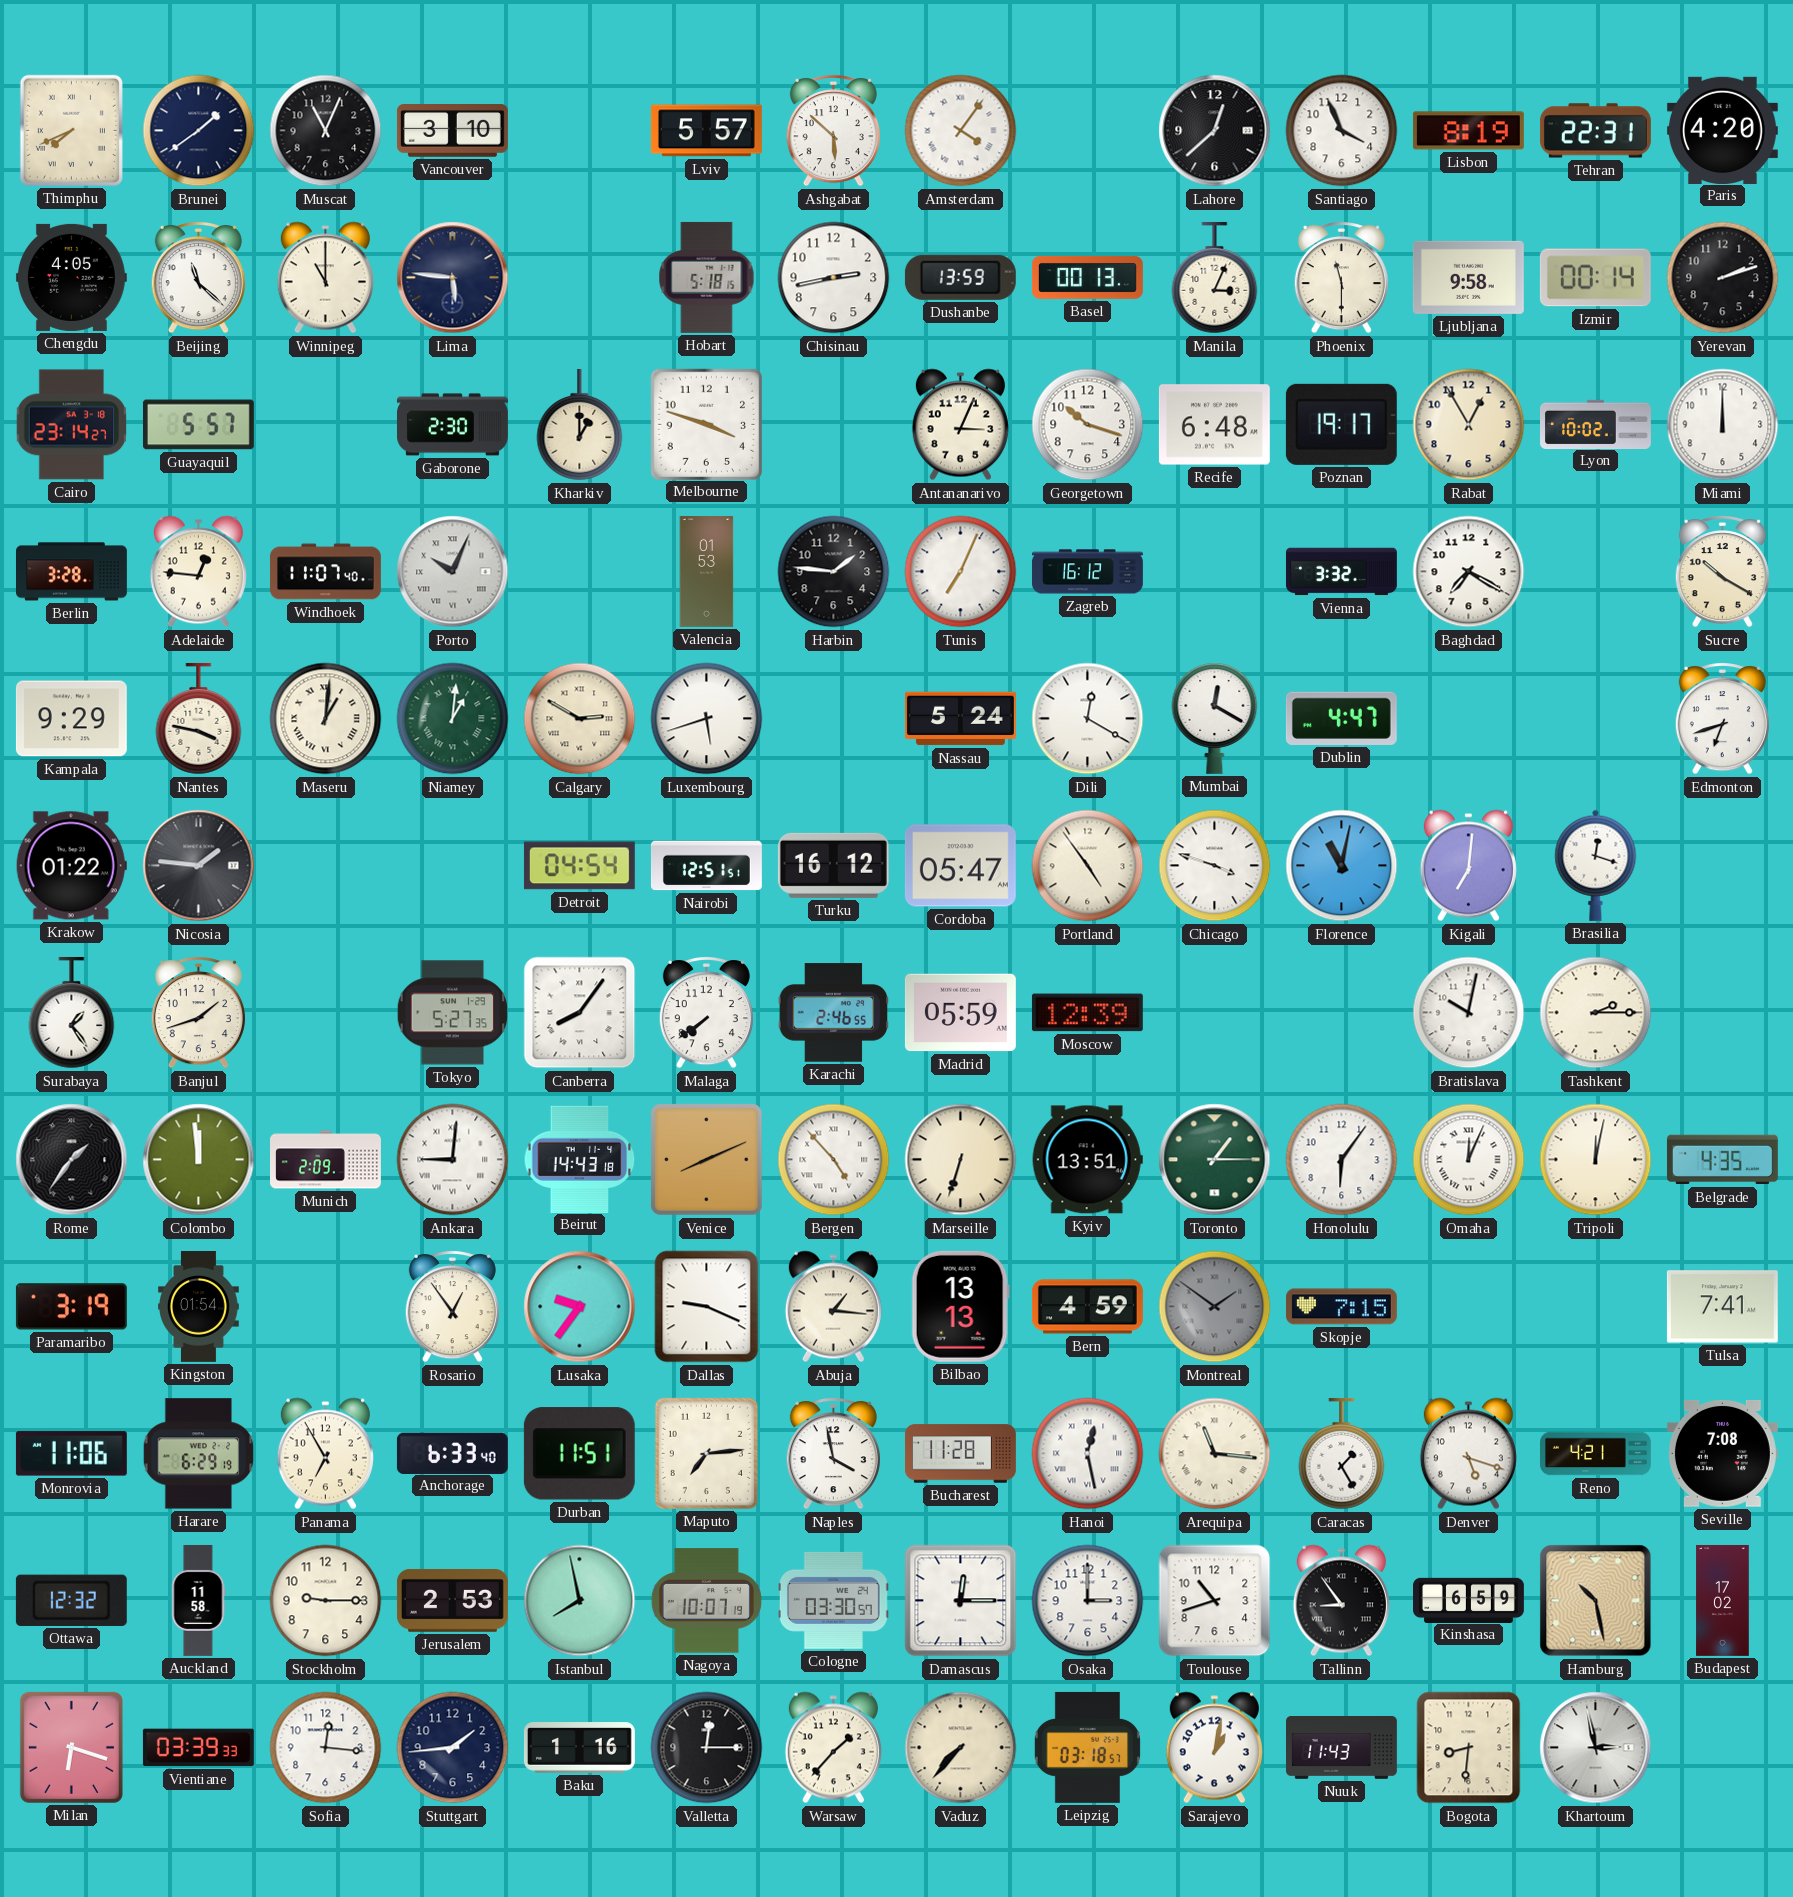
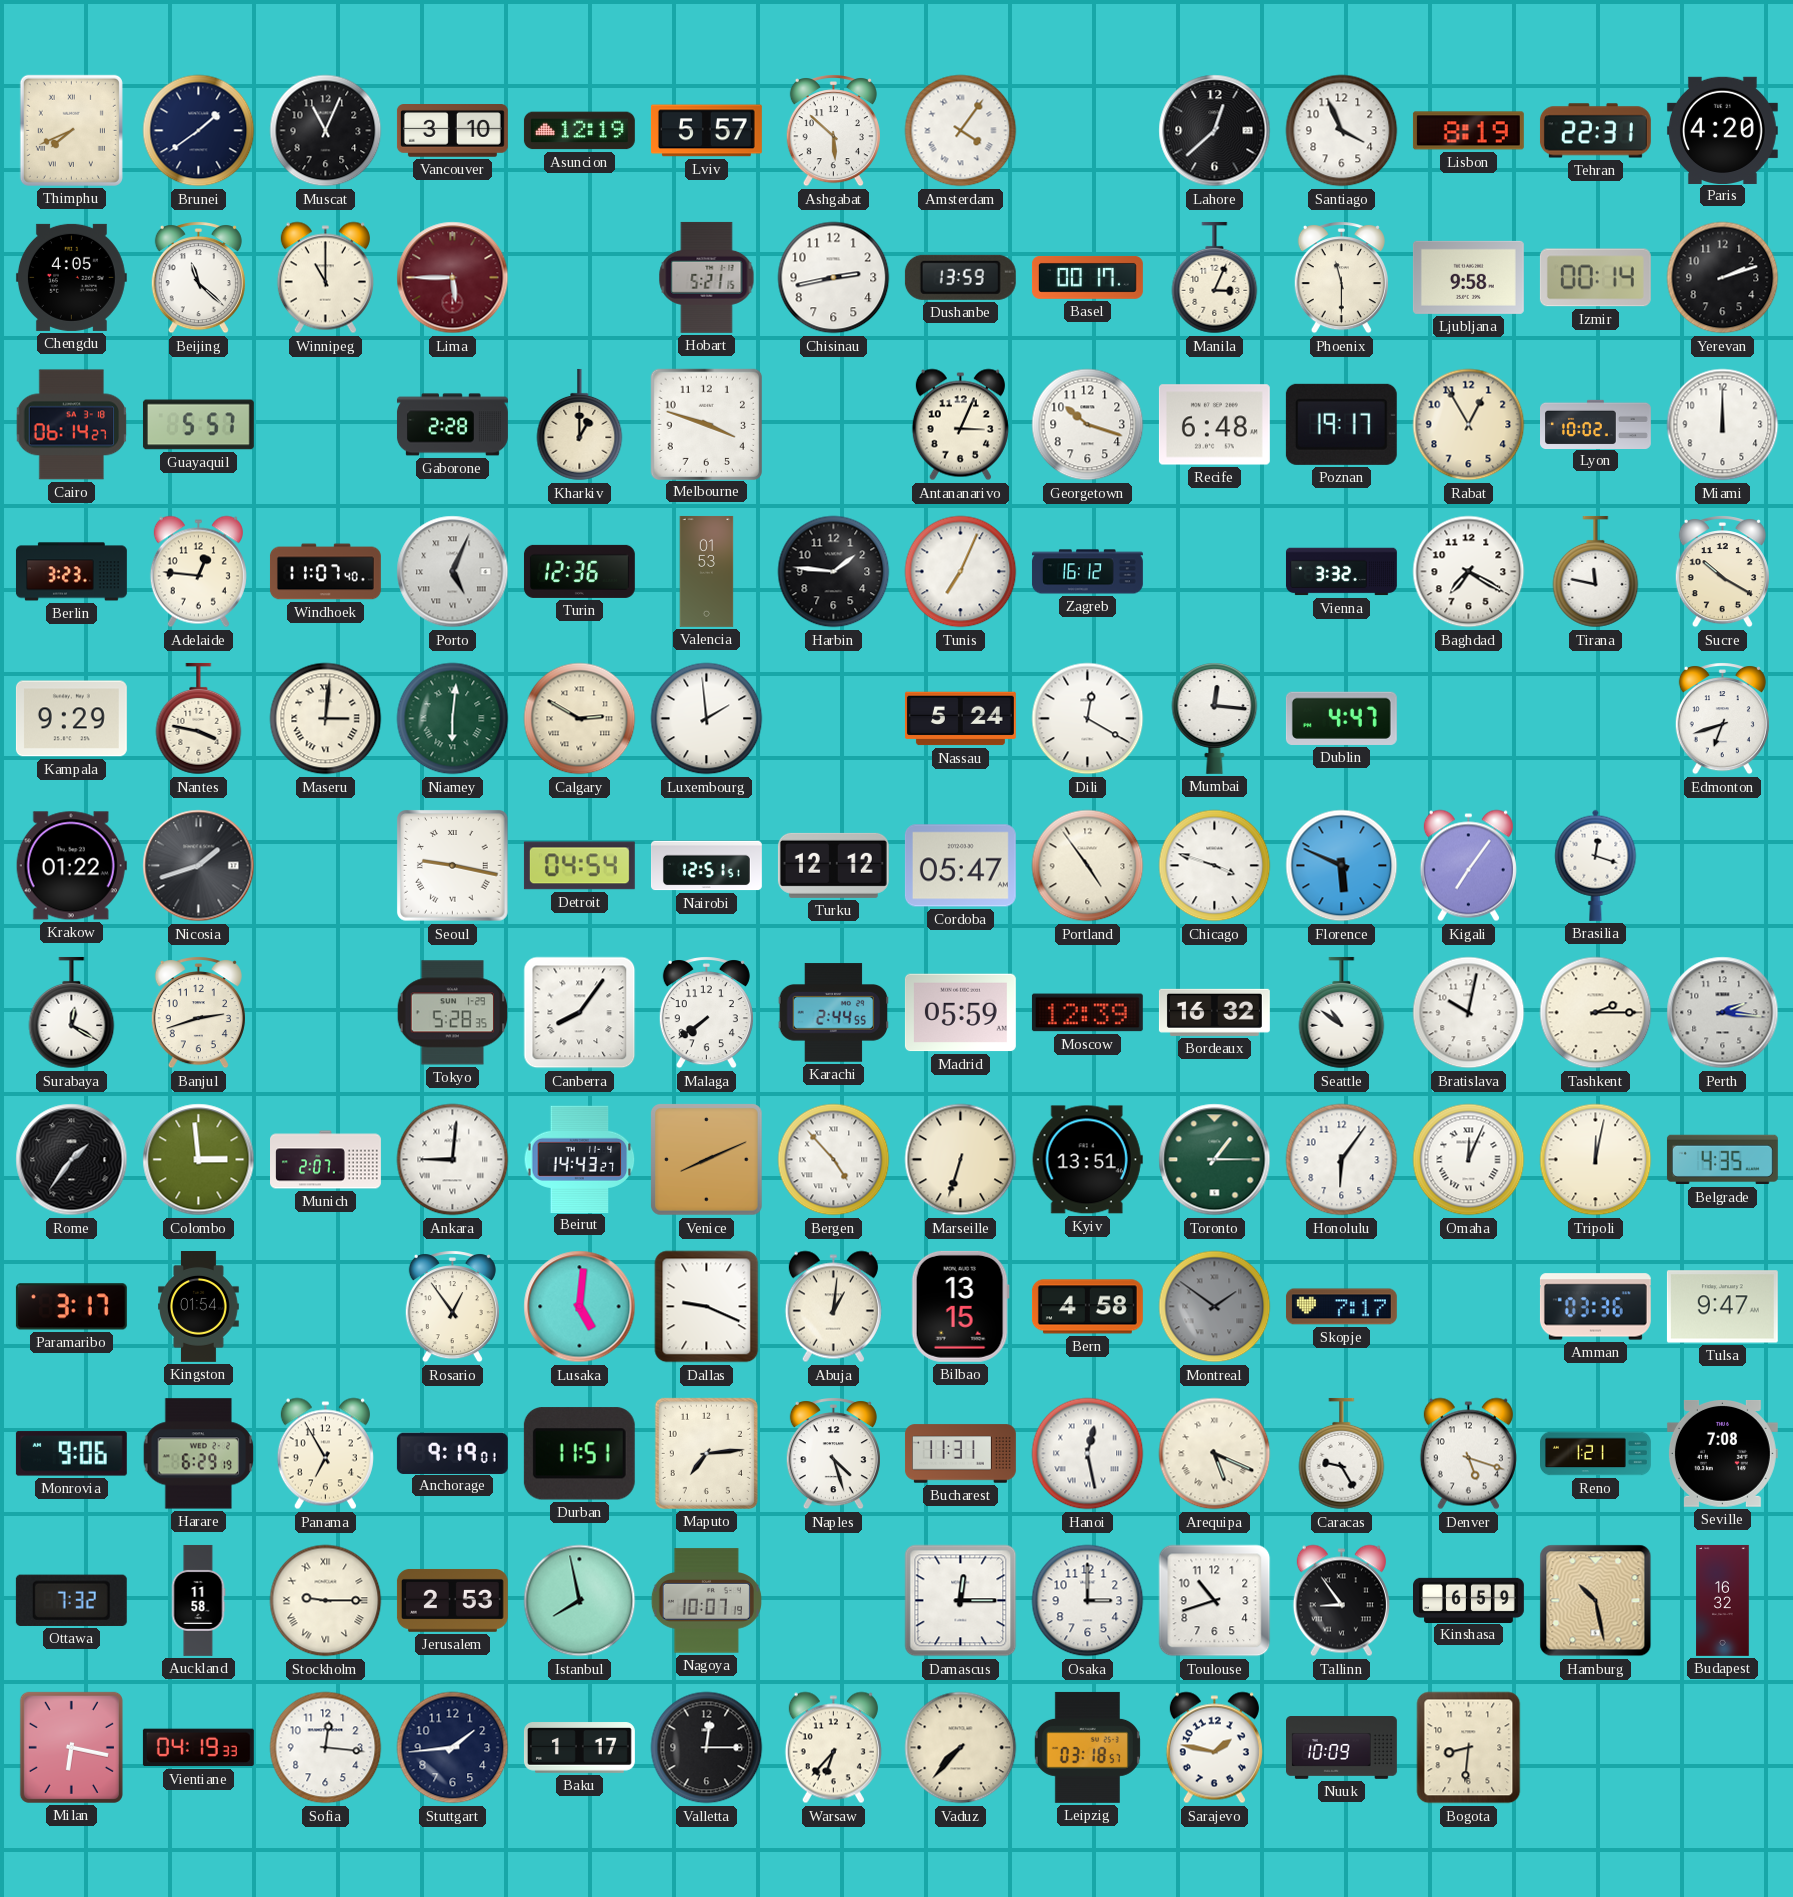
Asuncion: none -> 12:19
Lima: 5:46 -> 5:45
Lima dial: navy -> burgundy
Hobart: 5:18 -> 5:21
Basel: 00:13 -> 00:17
Cairo: 23:14 -> 06:14
Gaborone: 2:30 -> 2:28
Berlin: 3:28 -> 3:23
Porto: 10:04 -> 5:04
Turin: none -> 12:36
Tirana: none -> 11:47
Maseru: 1:01 -> 3:01
Niamey: 1:01 -> 6:01
Luxembourg: 5:42 -> 1:59
Mumbai: 12:20 -> 12:16
Nicosia: 1:46 -> 1:42
Seoul: none -> 9:17
Turku: 16:12 -> 12:12
Florence: 11:02 -> 5:49
Kigali: 7:01 -> 7:06
Surabaya: 1:24 -> 12:20
Banjul: 1:42 -> 2:42
Tokyo: 5:27 -> 5:28
Karachi: 2:46 -> 2:44
Bordeaux: none -> 16:32
Seattle: none -> 10:51
Perth: none -> 2:16
Colombo: 11:59 -> 2:59
Munich: 2:09 -> 2:07
Beirut: 14:43:18 -> 14:43:27
Paramaribo: 3:19 -> 3:17
Lusaka: 9:36 -> 5:01
Abuja: 1:16 -> 1:01
Bilbao: 13:13 -> 13:15
Bern: 4:59 -> 4:58
Skopje: 7:15 -> 7:17
Amman: none -> 03:36
Tulsa: 7:41 -> 9:47
Monrovia: 11:06 -> 9:06
Anchorage: 6:33 -> 9:19
Naples: 3:58 -> 4:27
Bucharest: 11:28 -> 11:31
Arequipa: 11:16 -> 5:19
Caracas: 1:25 -> 9:25
Reno: 4:21 -> 1:21
Ottawa: 12:32 -> 7:32
Stockholm numerals: Arabic -> Roman
Cologne: 03:30 -> none
Budapest: 17:02 -> 16:32
Milan: 6:18 -> 6:17
Vientiane: 03:39 -> 04:19
Baku: 1:16 -> 1:17
Warsaw: 1:37 -> 6:37
Sarajevo: 1:02 -> 1:47
Nuuk: 11:43 -> 10:09
Khartoum: 2:58 -> none
